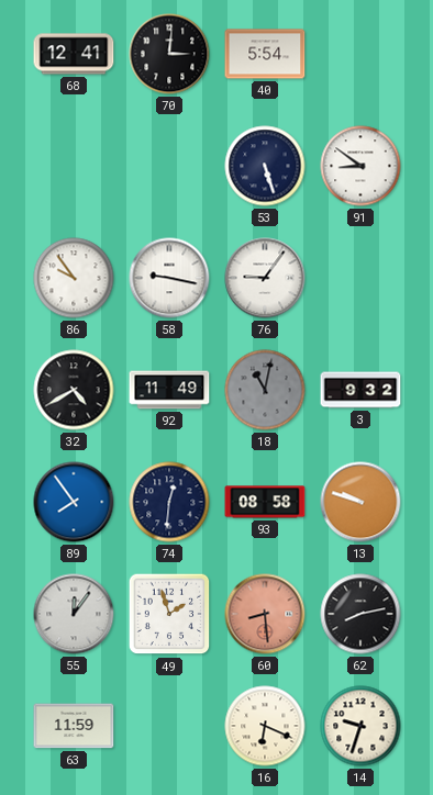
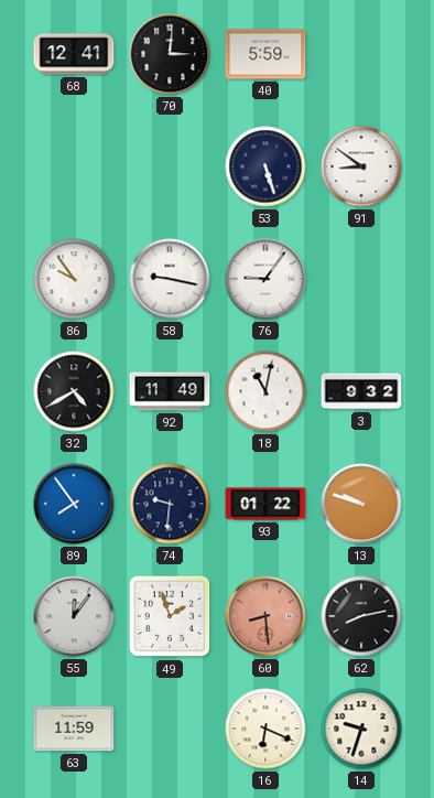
40: 5:54 -> 5:59
18 dial: grey -> white
74: 12:31 -> 9:31
93: 08:58 -> 01:22
